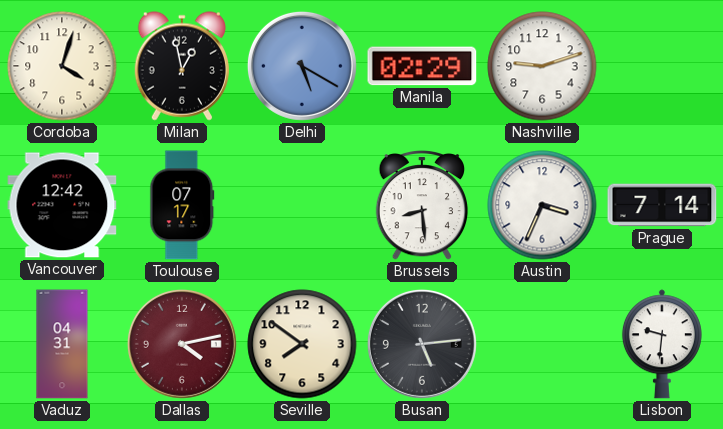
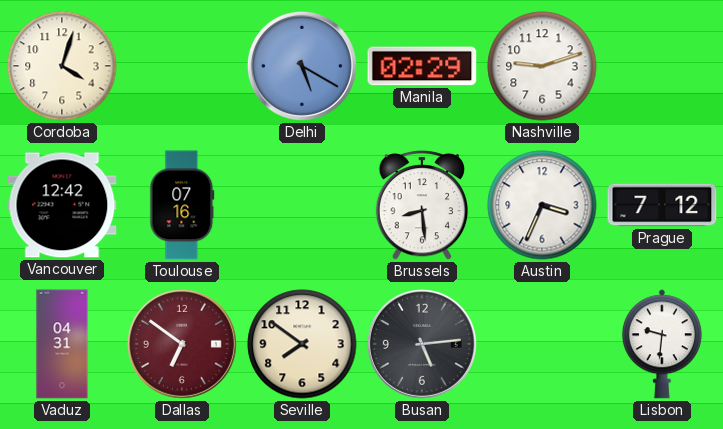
Milan: 12:58 -> none
Toulouse: 07:17 -> 07:16
Prague: 7:14 -> 7:12
Dallas: 4:13 -> 6:51
